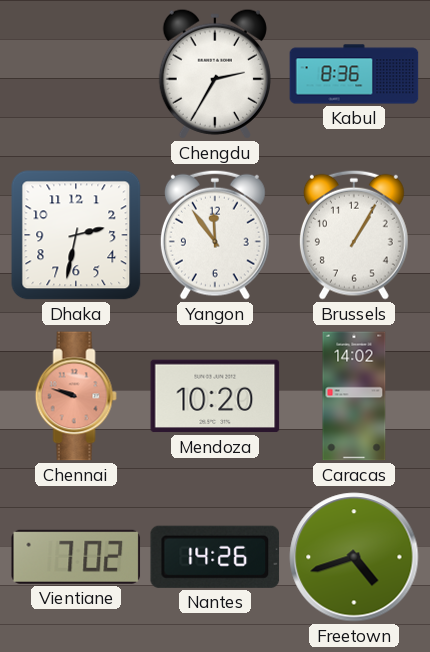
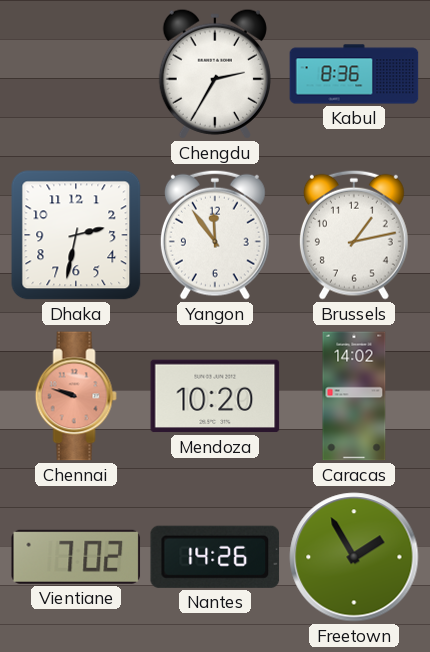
Brussels: 1:05 -> 1:13
Freetown: 4:42 -> 1:55
